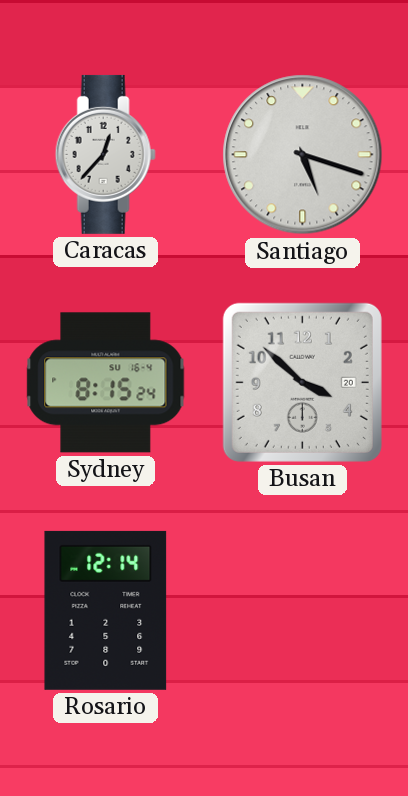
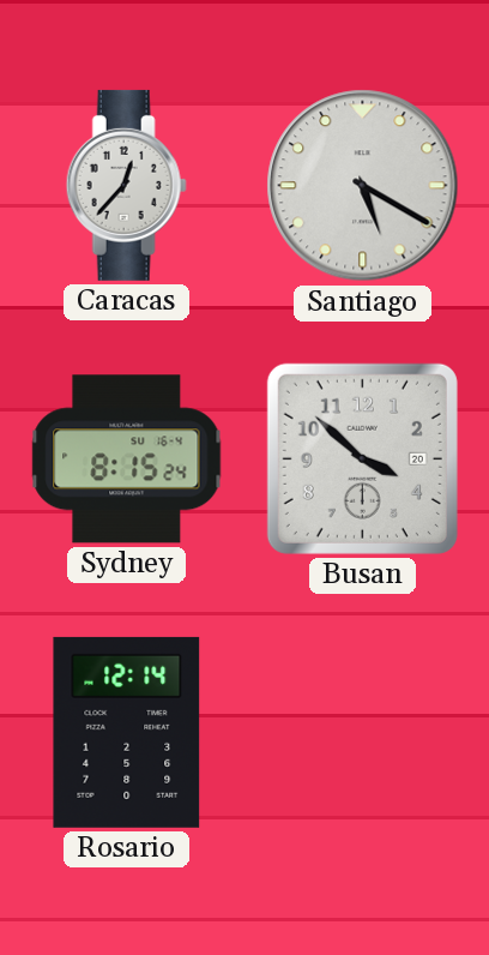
Santiago: 5:18 -> 5:20
